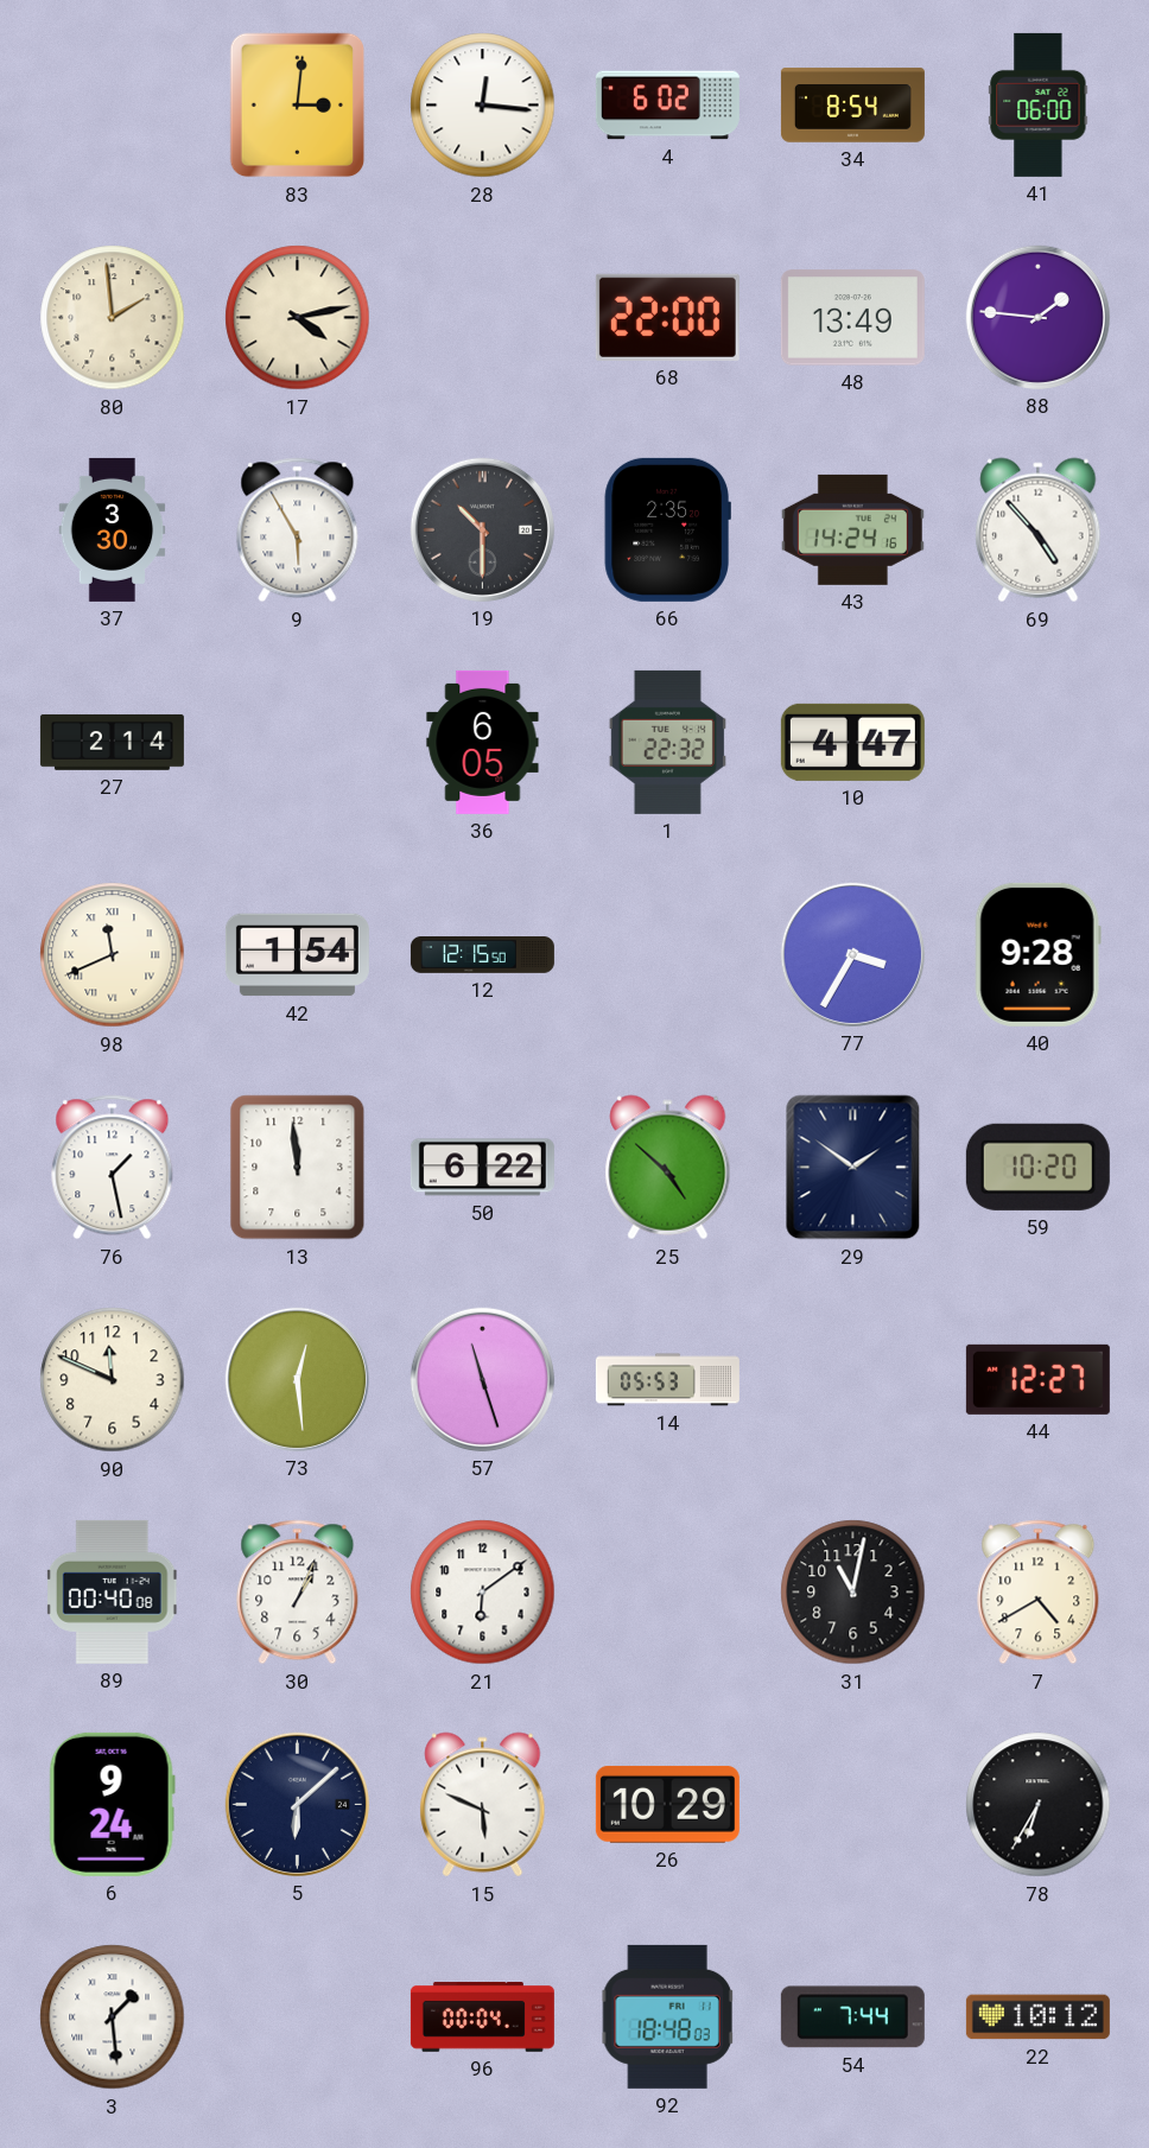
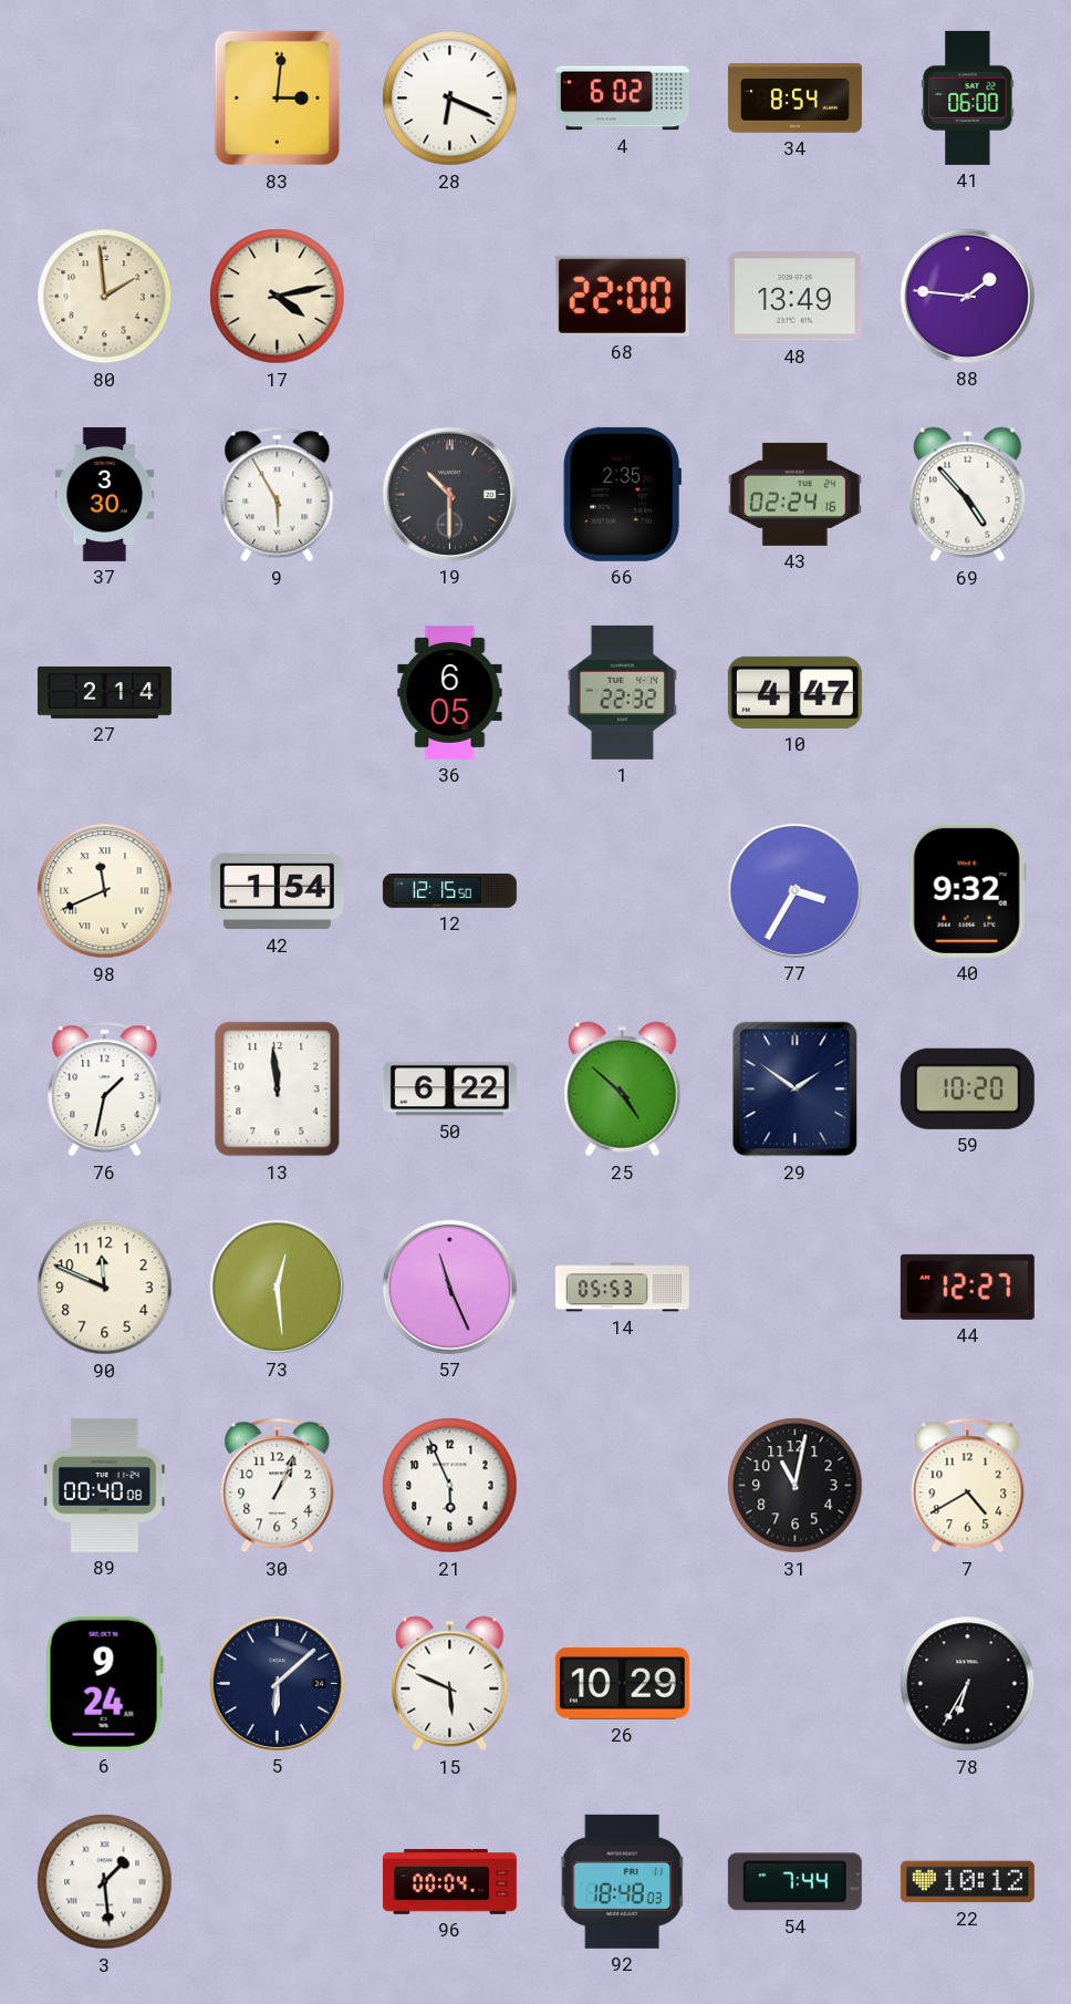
28: 12:16 -> 6:19
43: 14:24 -> 02:24
40: 9:28 -> 9:32
76: 1:28 -> 1:32
57: 11:27 -> 11:26
21: 6:09 -> 5:56
